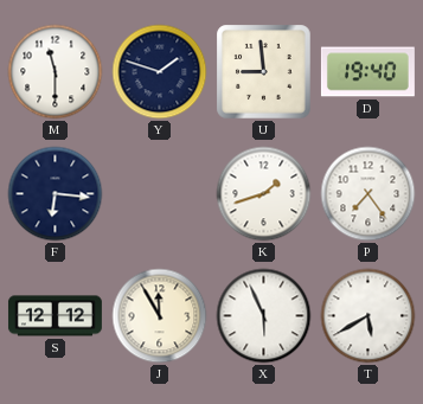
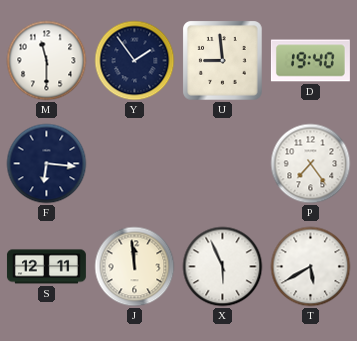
Y: 1:48 -> 1:54
K: 1:42 -> none
S: 12:12 -> 12:11
J: 11:55 -> 11:59
